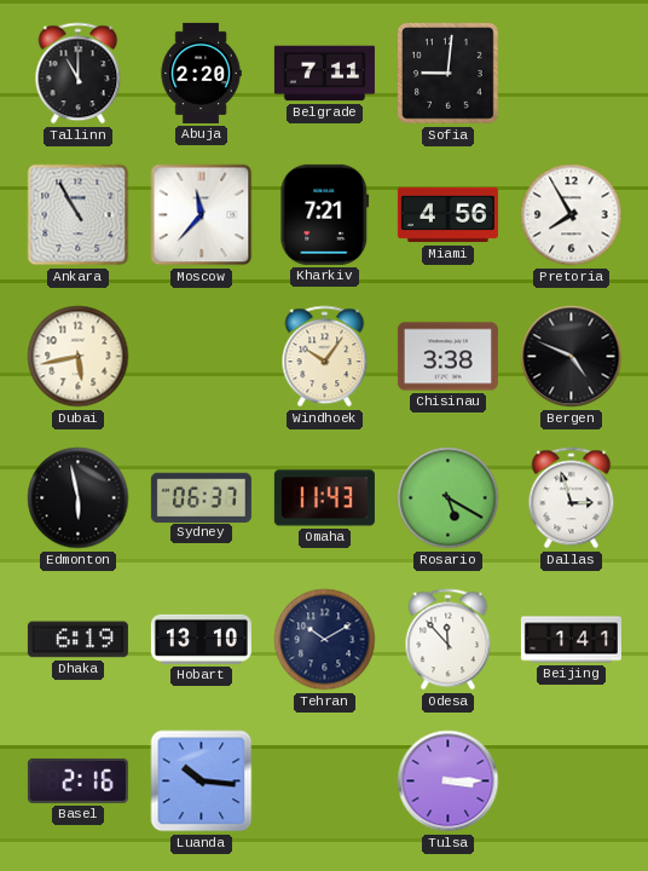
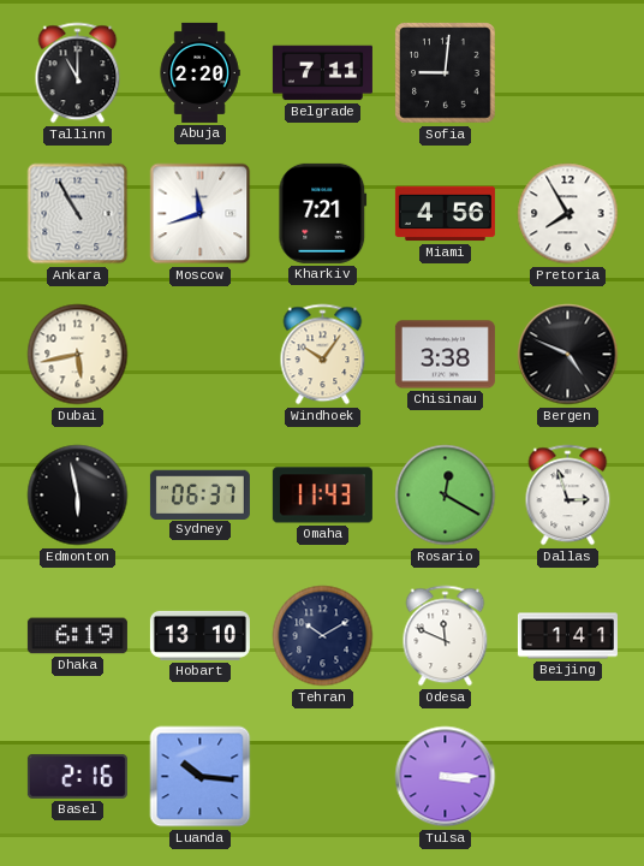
Moscow: 11:37 -> 11:42
Rosario: 5:20 -> 12:20
Odesa: 11:53 -> 11:49
